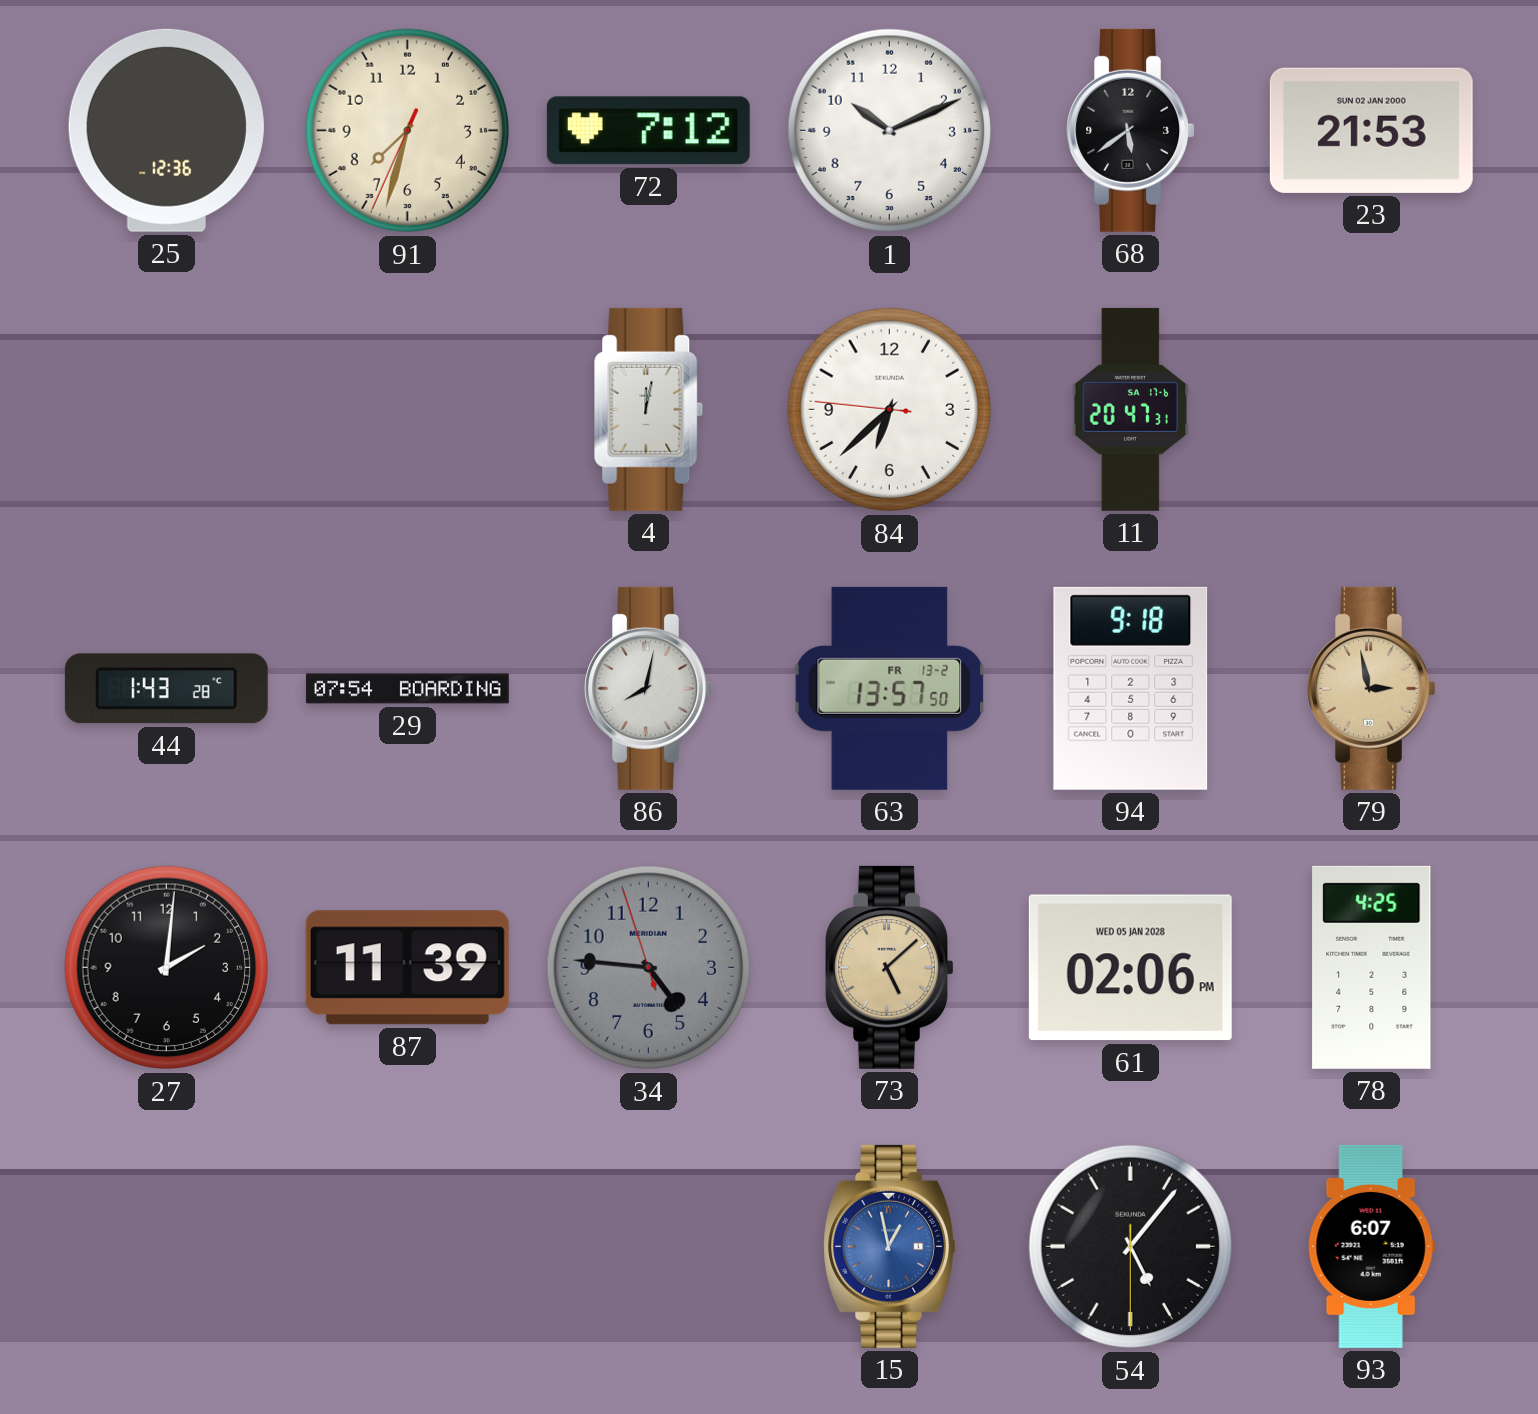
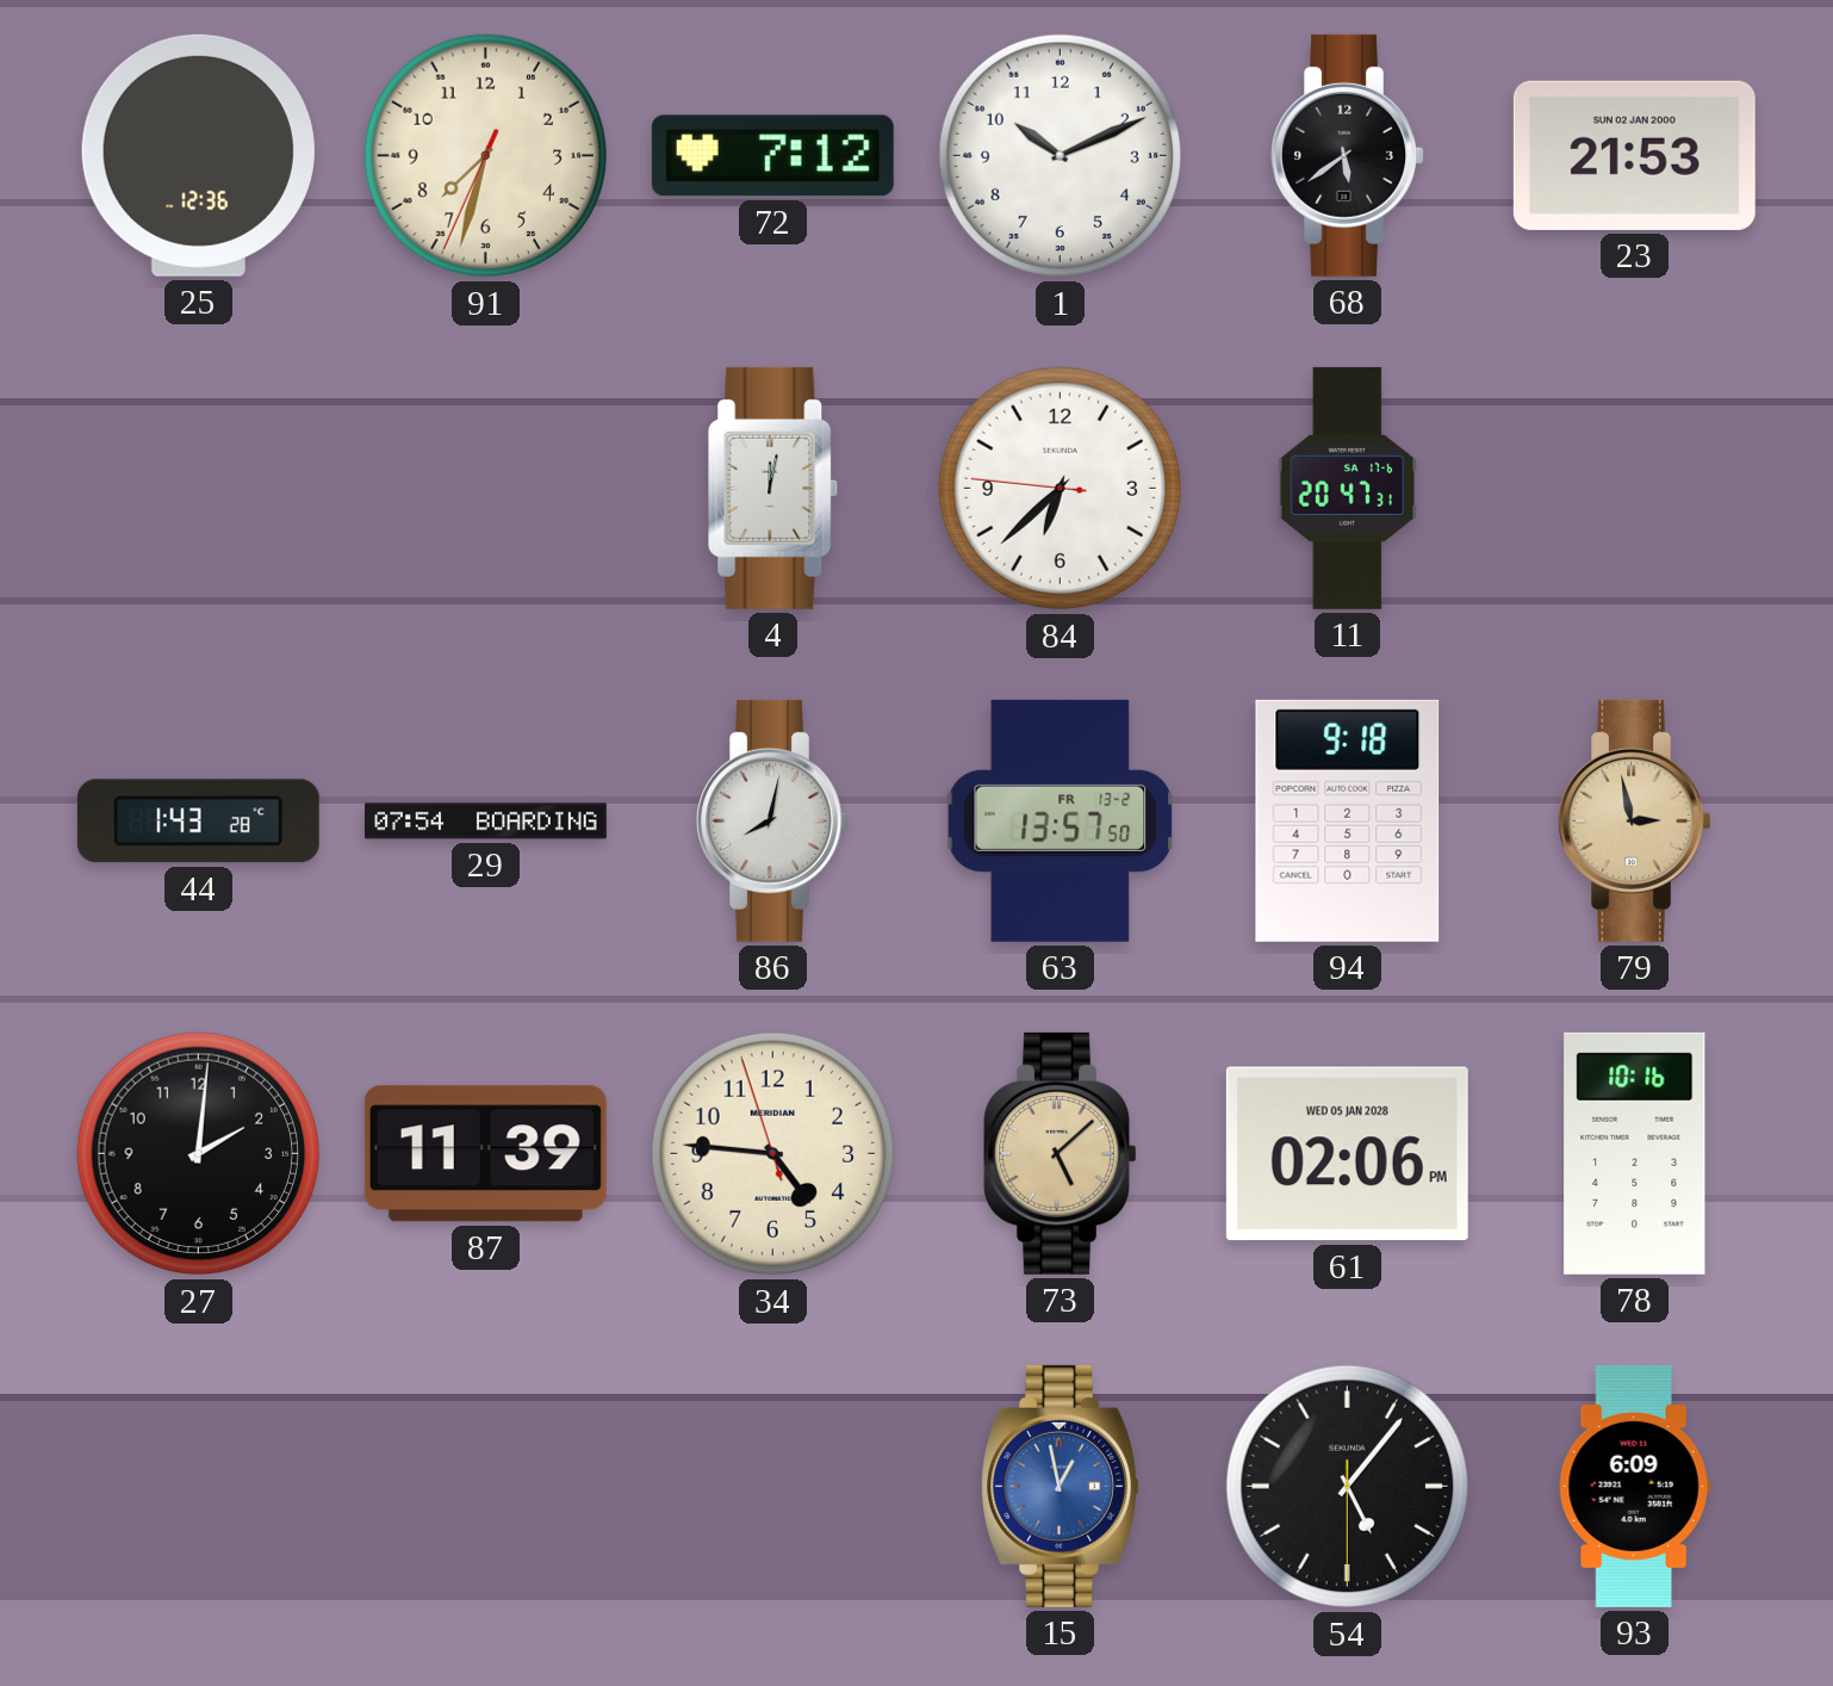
34 dial: grey -> cream
78: 4:25 -> 10:16
93: 6:07 -> 6:09
